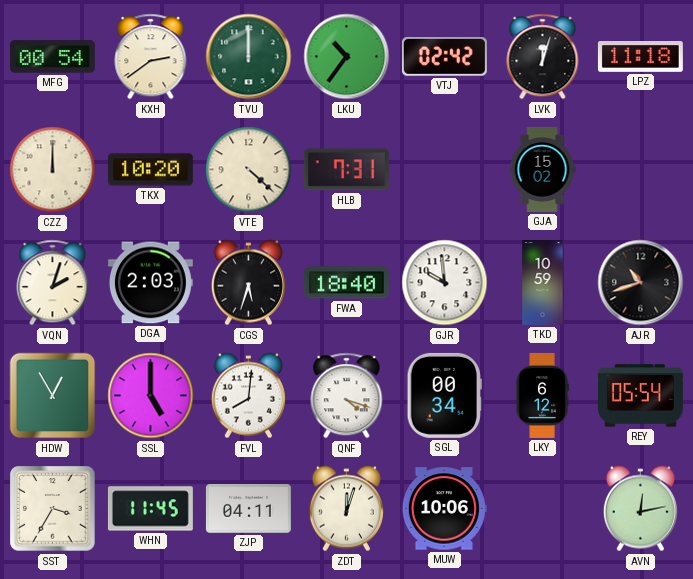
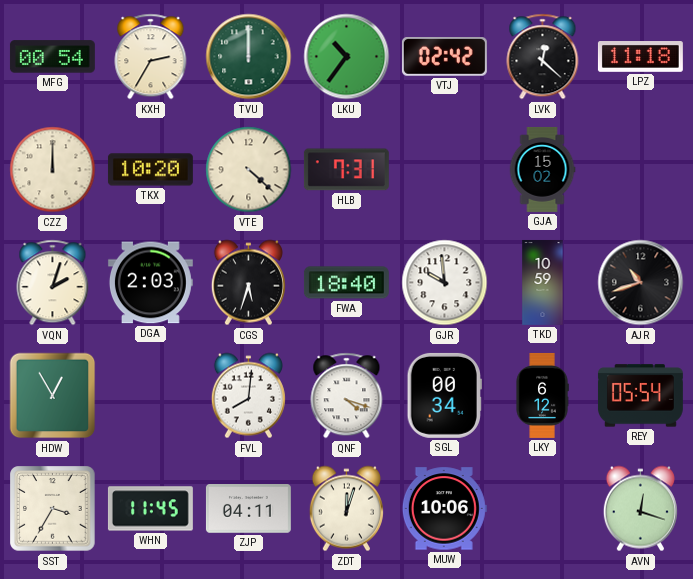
KXH: 2:39 -> 2:35
LVK: 12:03 -> 12:22
SSL: 5:00 -> none
AVN: 12:13 -> 12:18
